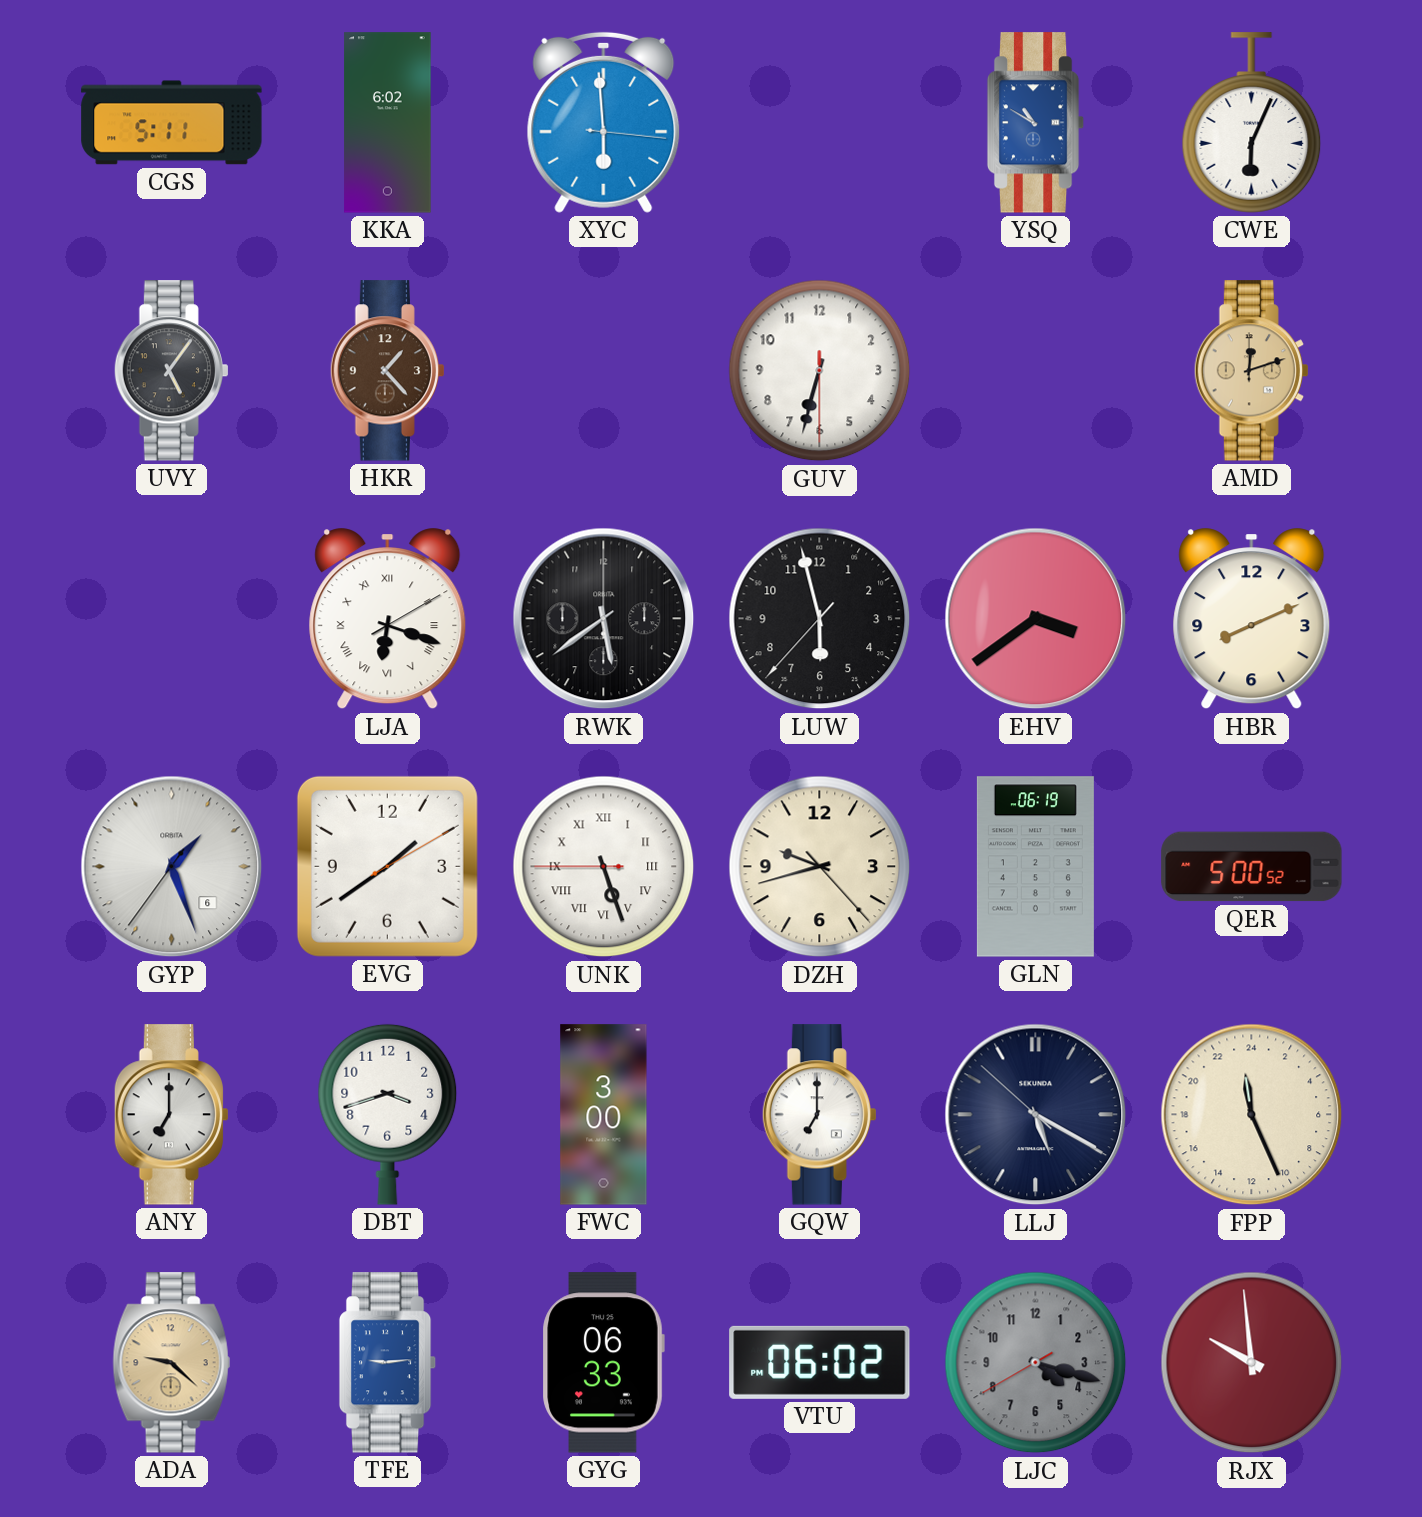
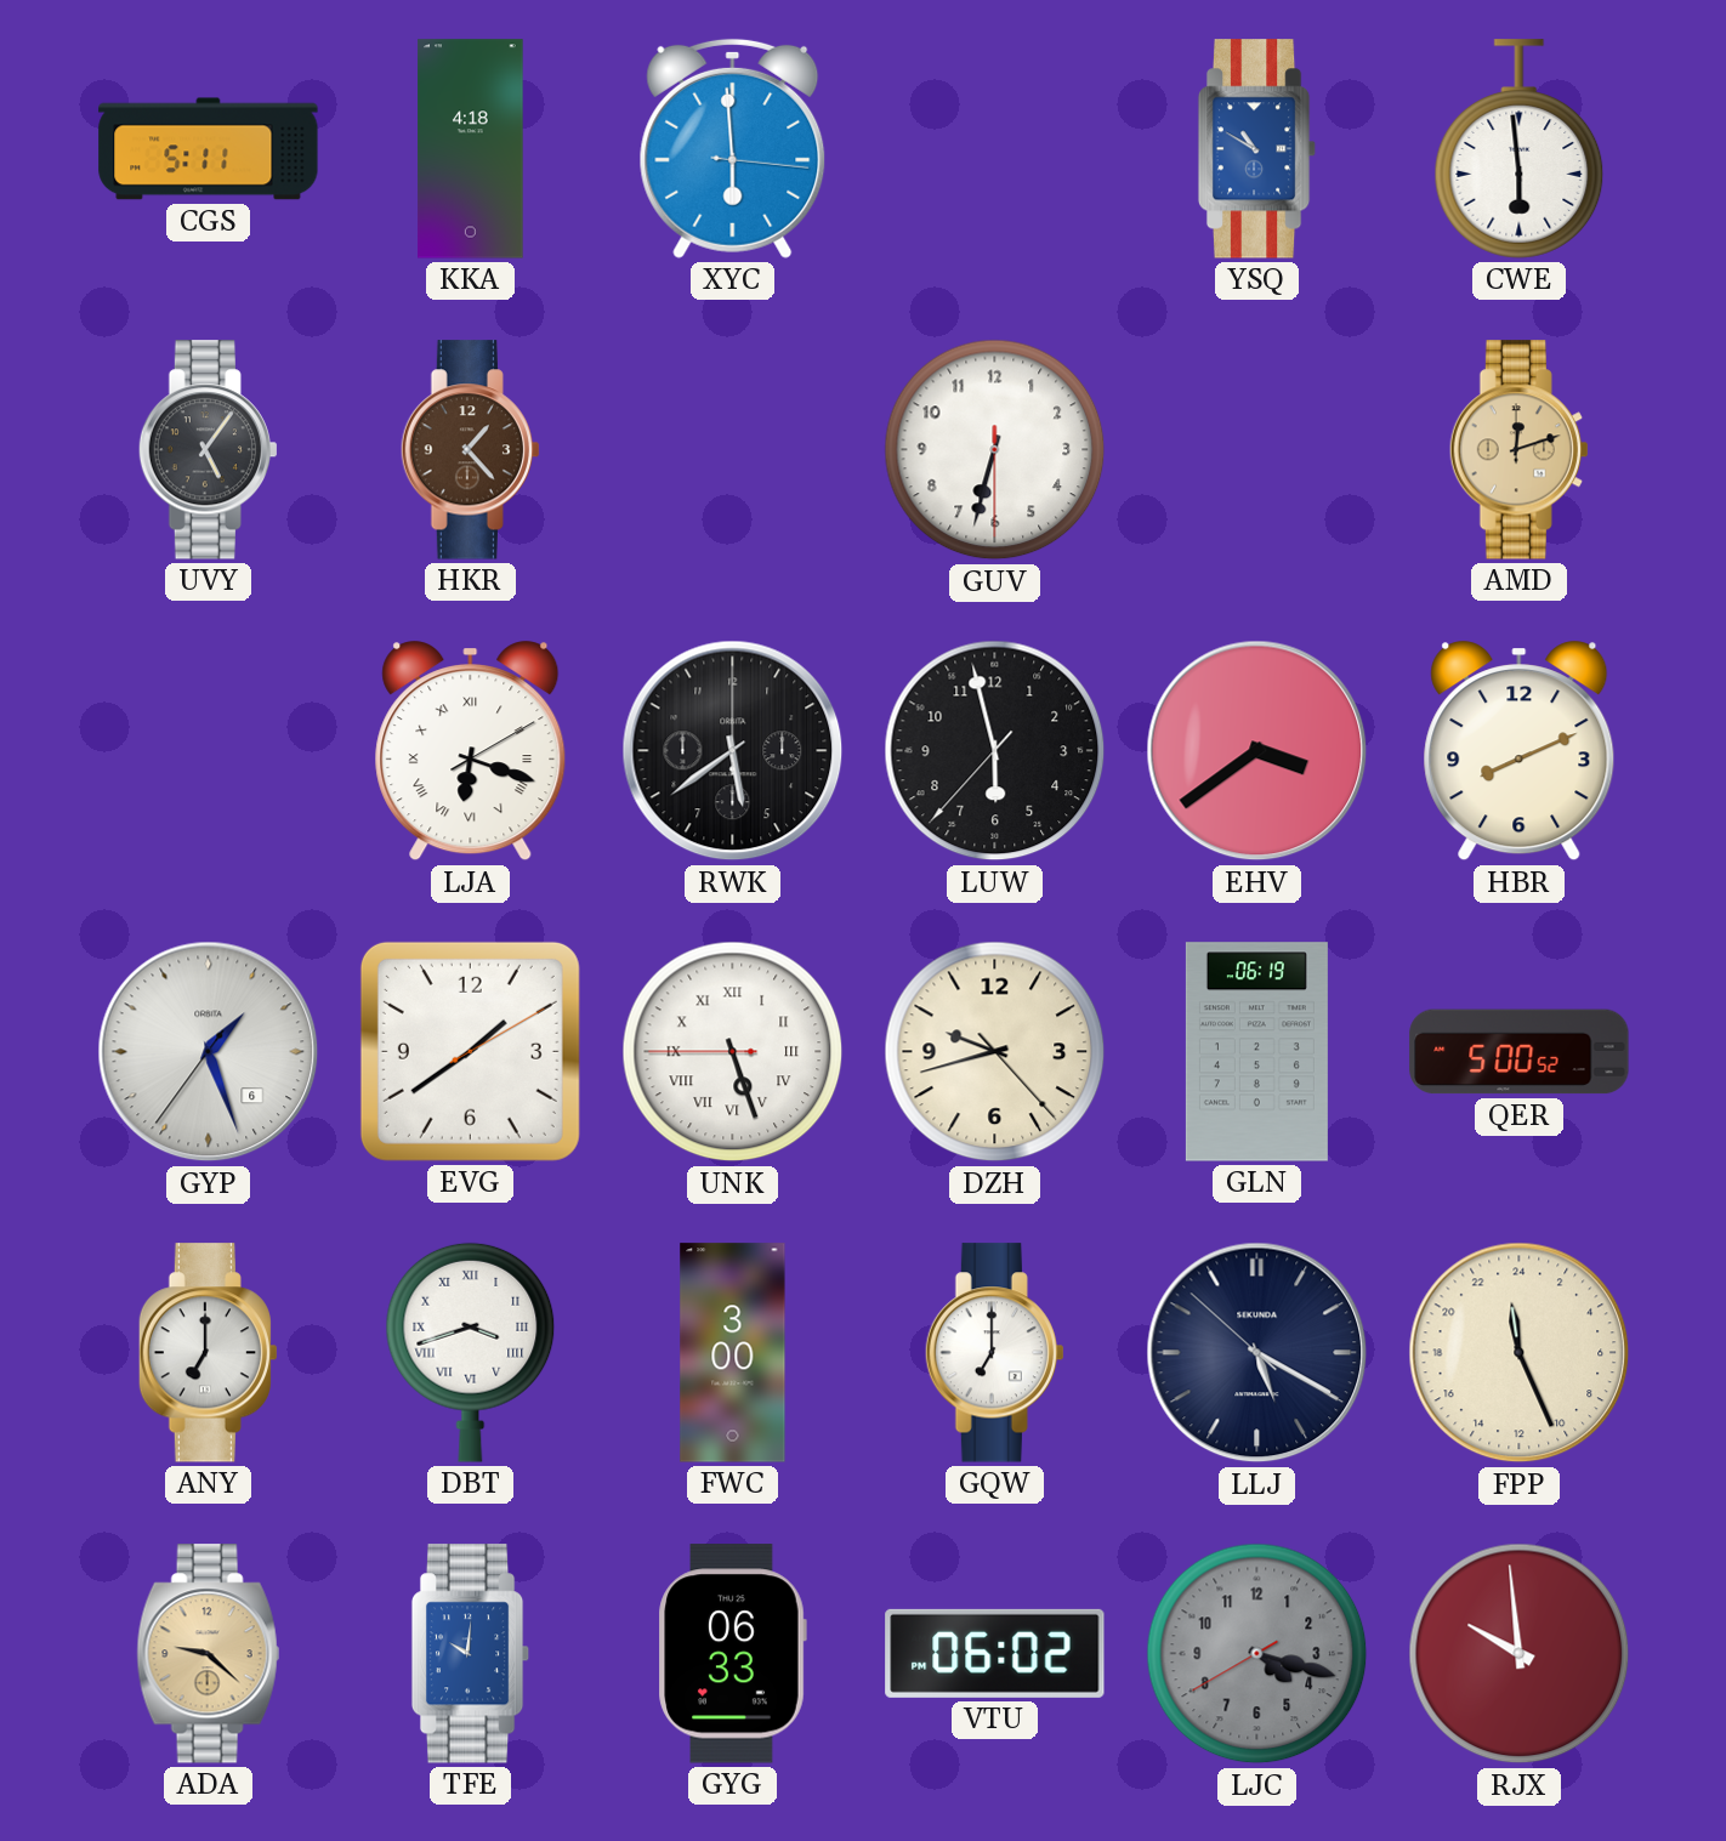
KKA: 6:02 -> 4:18
CWE: 6:04 -> 5:59
DBT numerals: Arabic -> Roman
TFE: 9:14 -> 10:01
